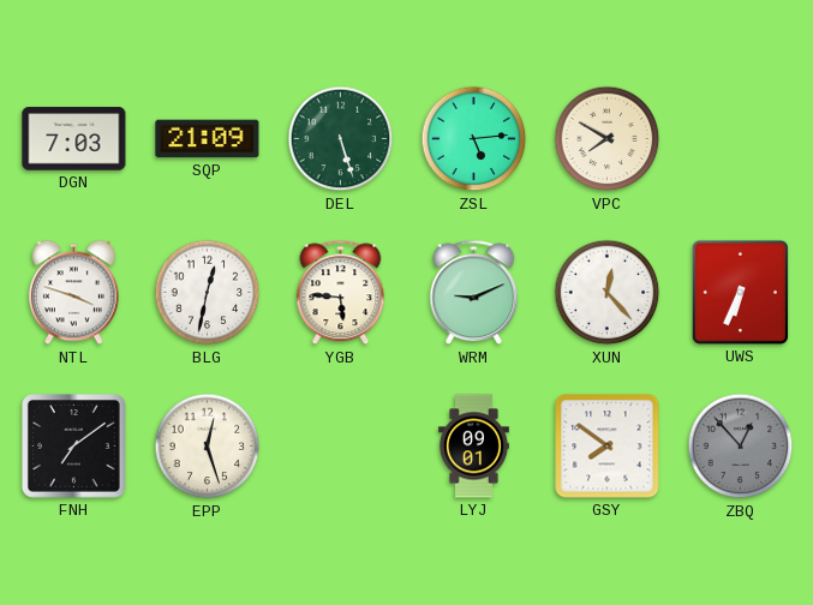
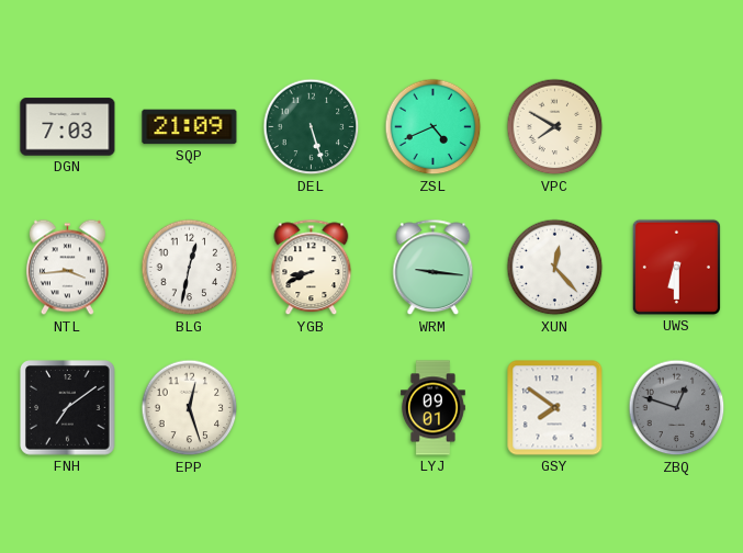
ZSL: 5:14 -> 4:41
NTL: 3:48 -> 3:44
YGB: 5:46 -> 8:41
WRM: 9:11 -> 9:16
UWS: 6:34 -> 6:30
ZBQ: 12:53 -> 12:48
